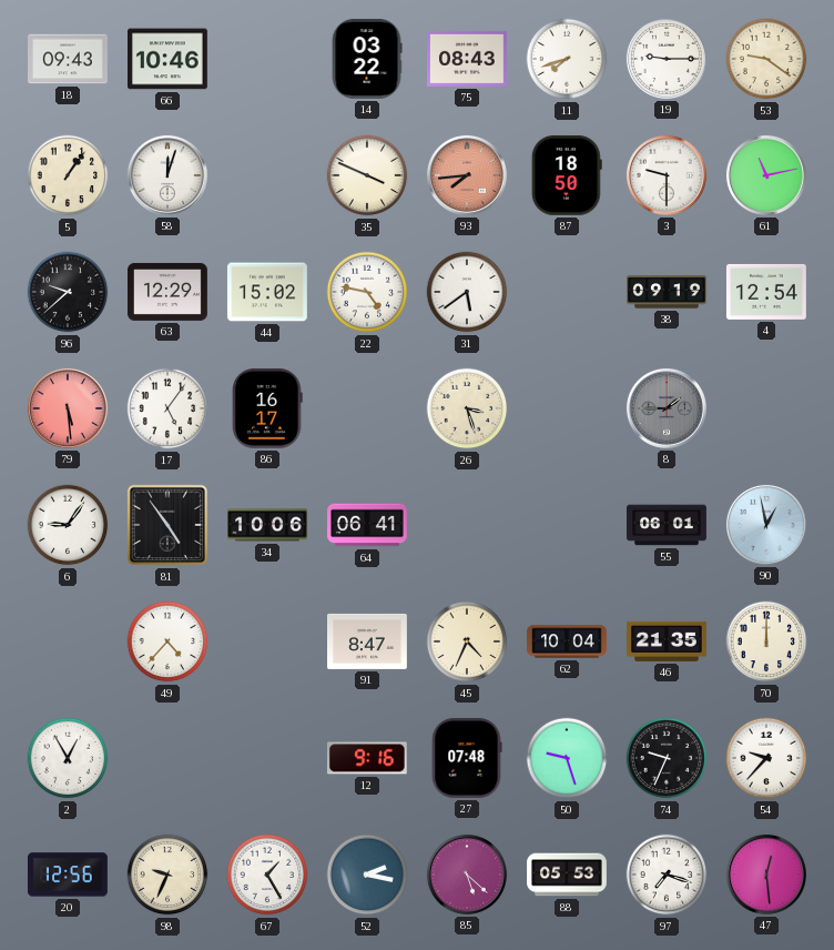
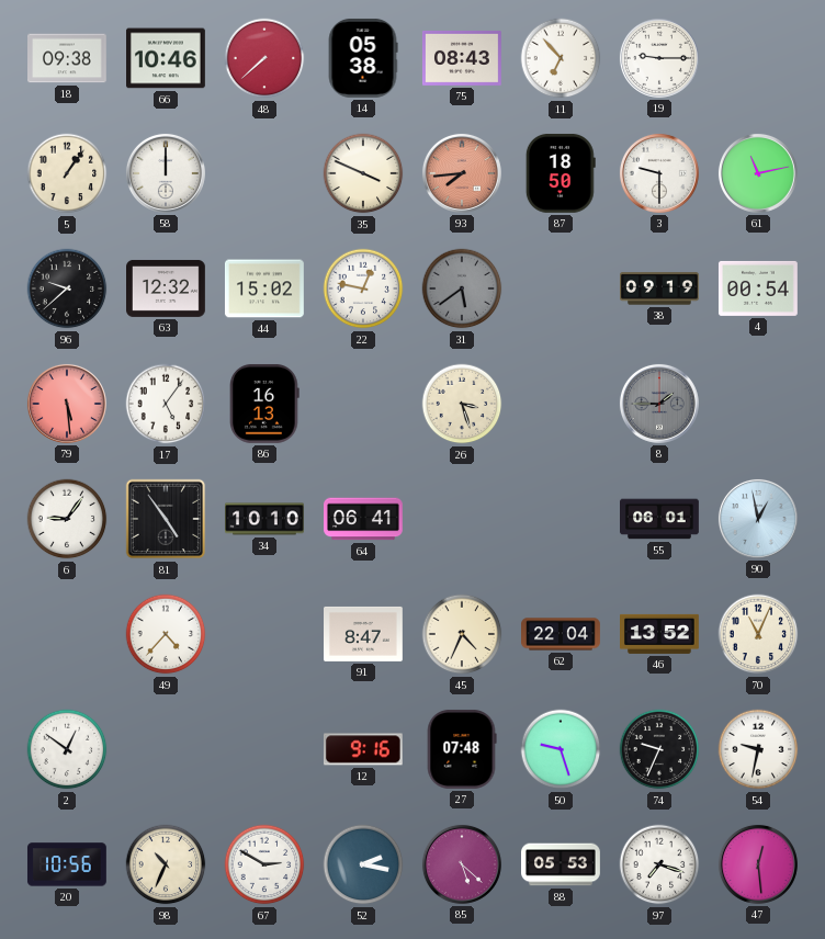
18: 09:43 -> 09:38
48: none -> 7:38
14: 03:22 -> 05:38
11: 7:42 -> 6:53
53: 9:21 -> none
58: 12:03 -> 12:00
63: 12:29 -> 12:32
22: 4:47 -> 12:47
31 dial: white -> grey
4: 12:54 -> 00:54
86: 16:17 -> 16:13
34: 10:06 -> 10:10
62: 10:04 -> 22:04
46: 21:35 -> 13:52
70: 12:00 -> 11:04
2: 12:55 -> 12:51
54: 9:37 -> 9:32
20: 12:56 -> 10:56
98: 9:34 -> 10:34
67: 1:25 -> 2:50
